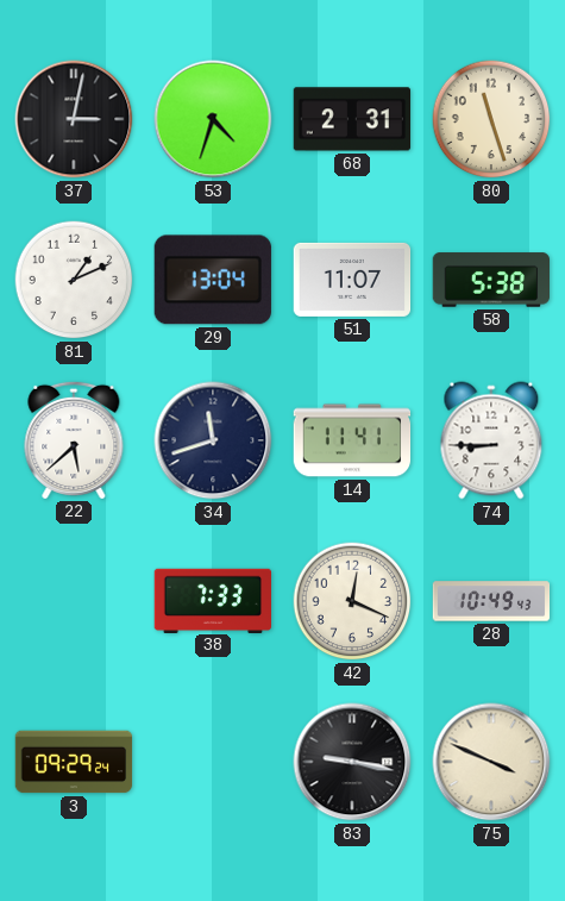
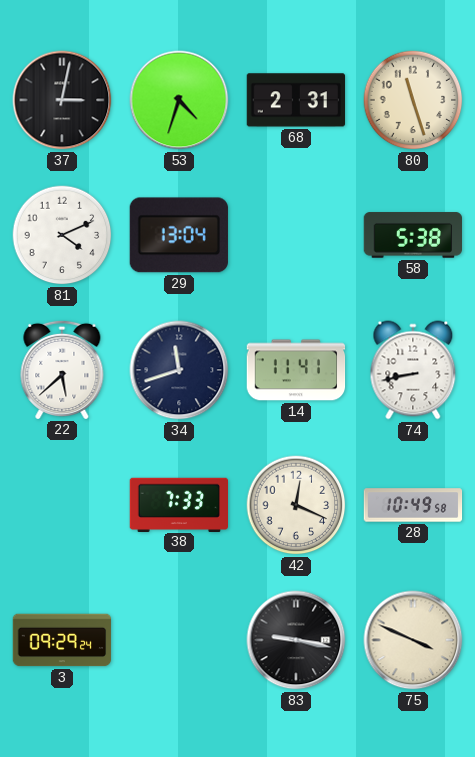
81: 1:11 -> 4:11
51: 11:07 -> none
74: 8:45 -> 8:43
28: 10:49:43 -> 10:49:58
